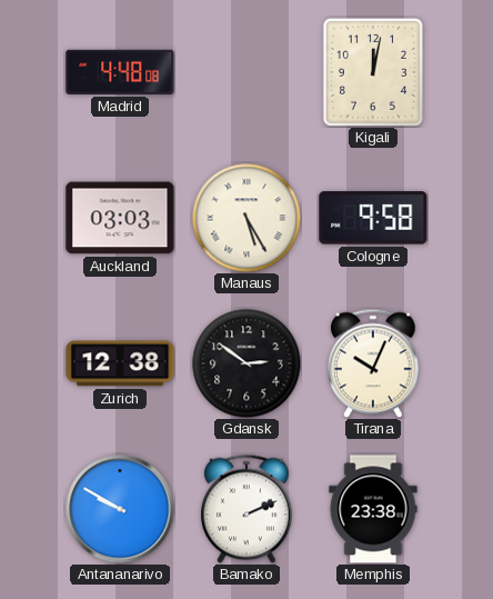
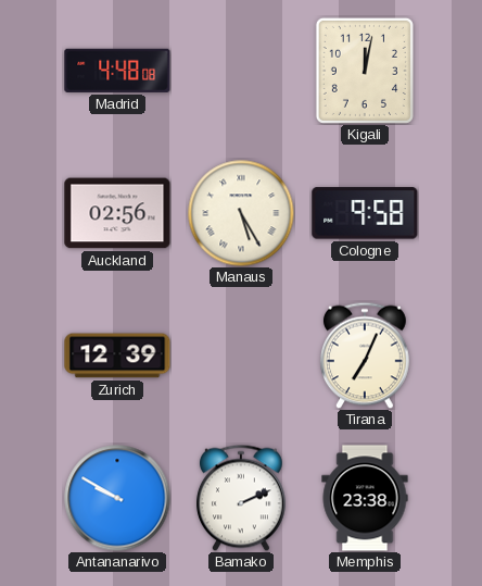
Auckland: 03:03 -> 02:56
Zurich: 12:38 -> 12:39
Gdansk: 2:51 -> none
Tirana: 10:04 -> 7:04
